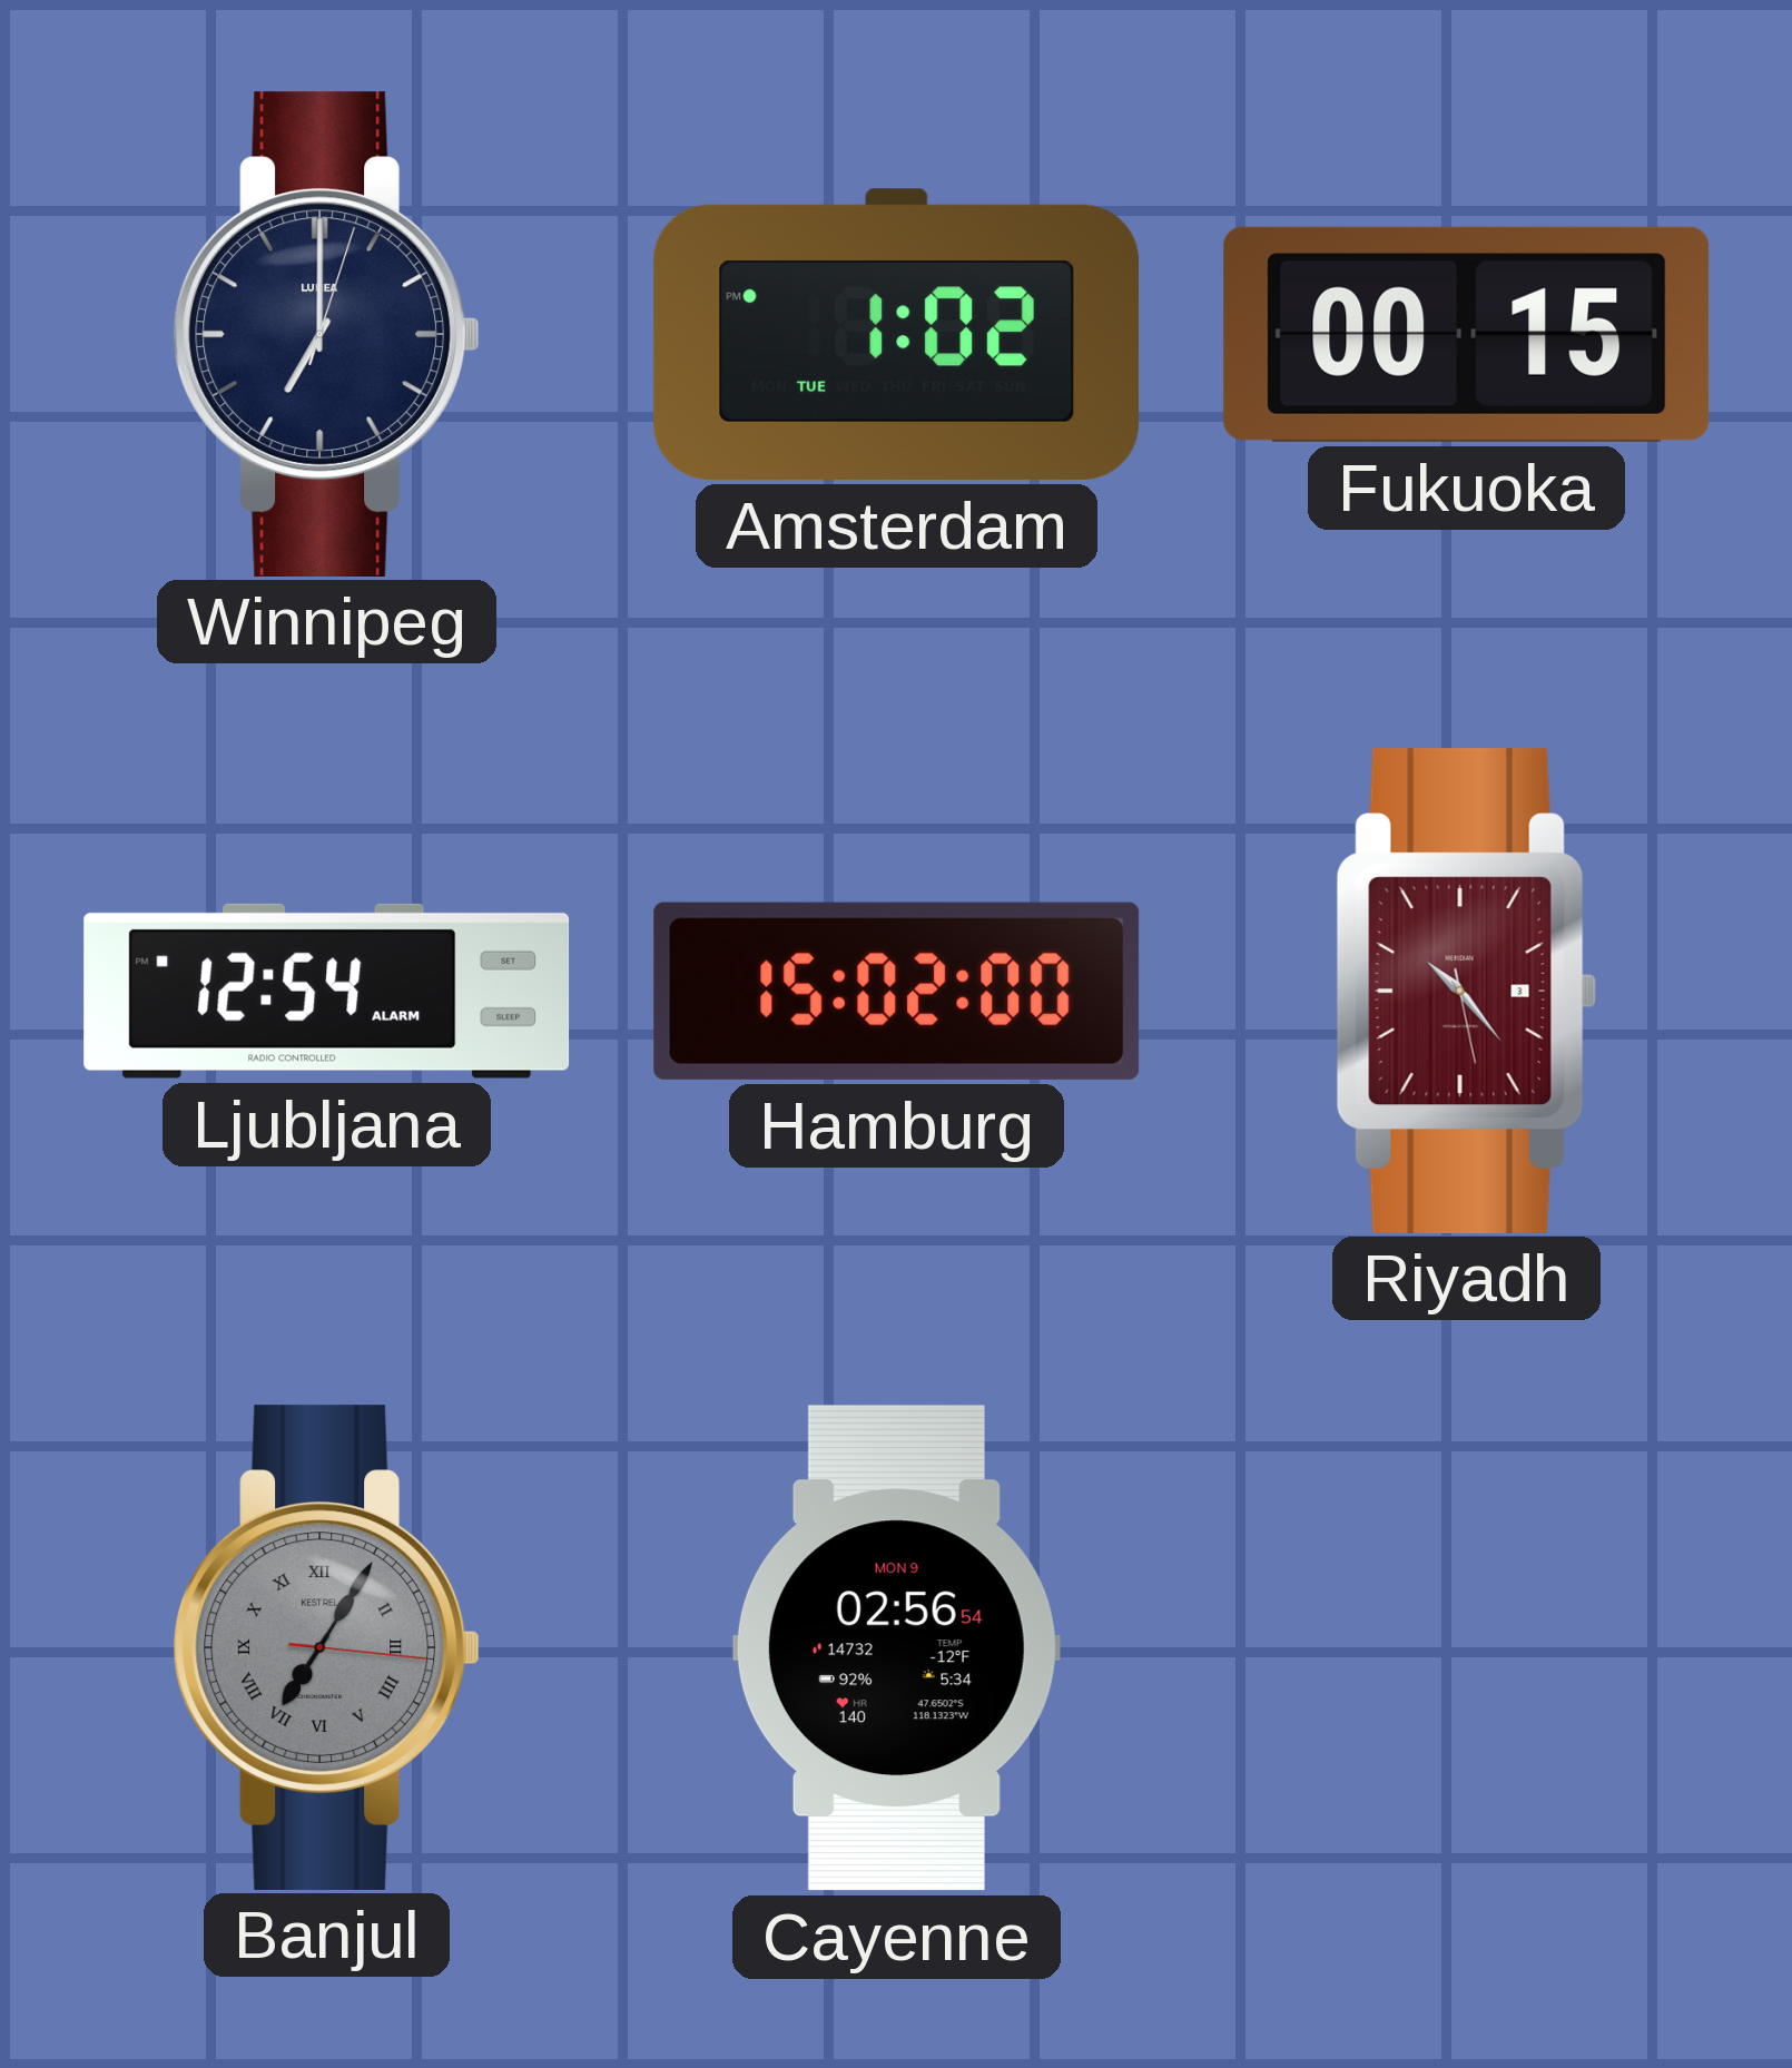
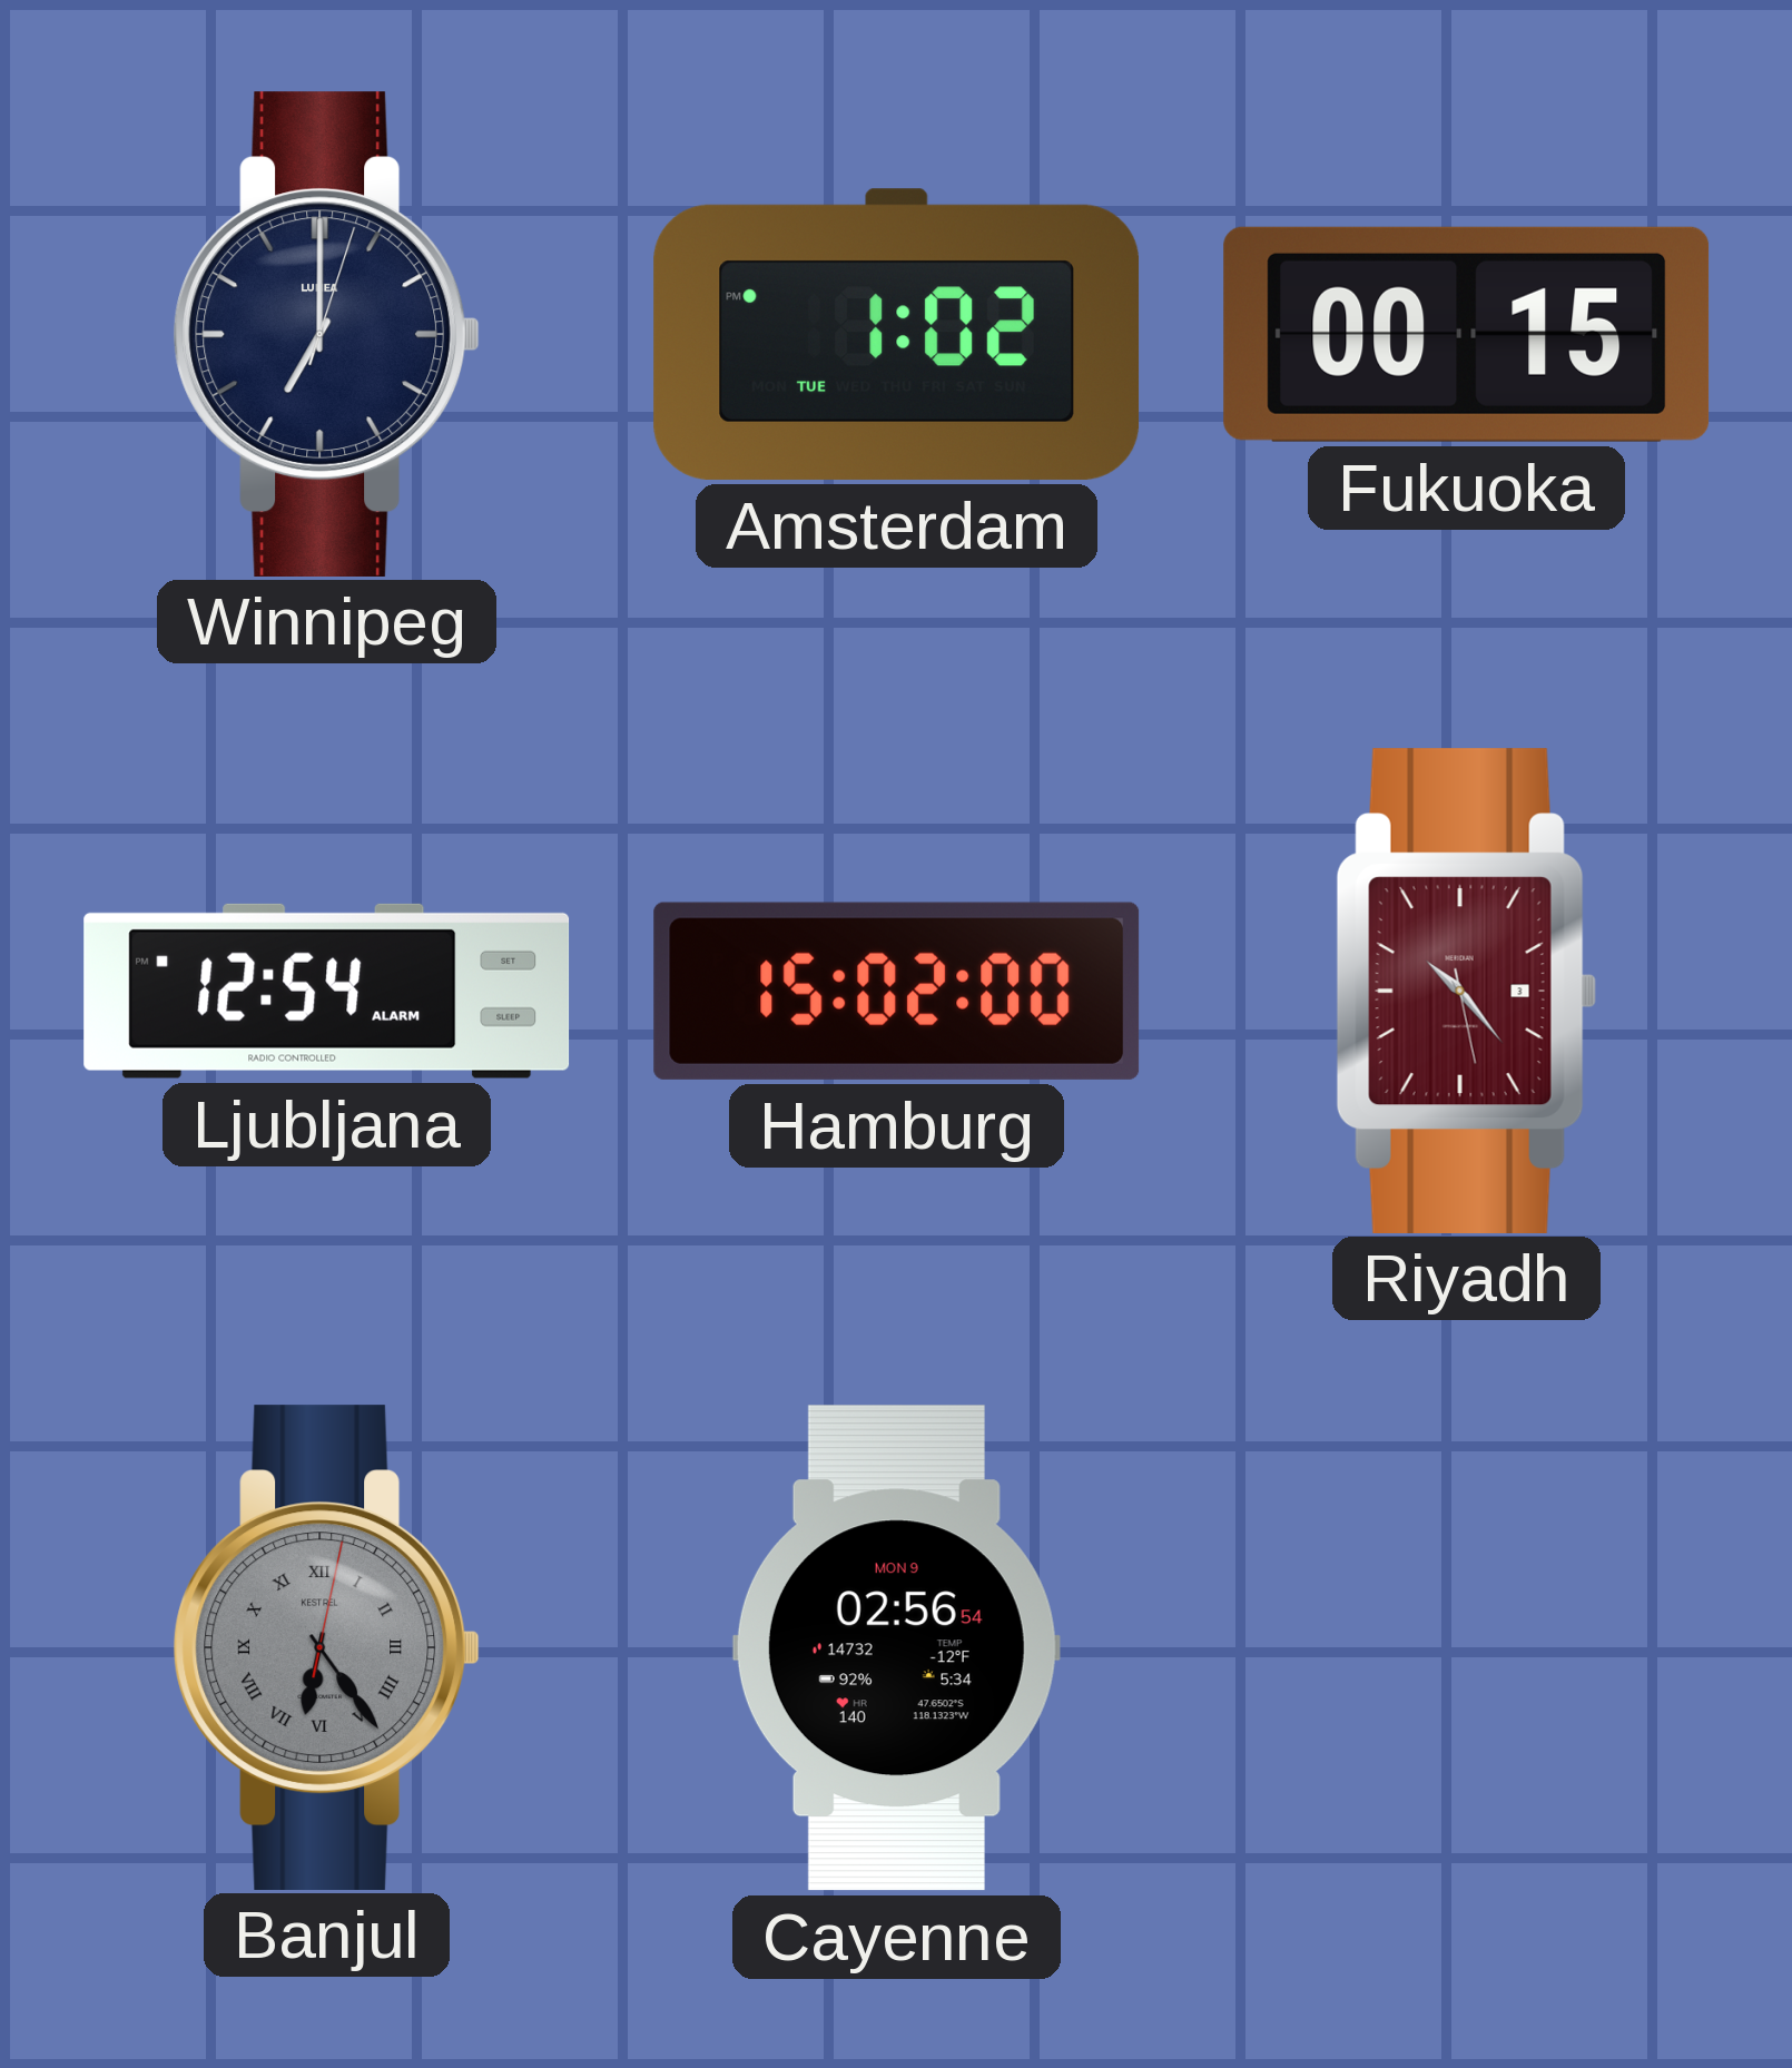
Banjul: 7:05 -> 6:24
